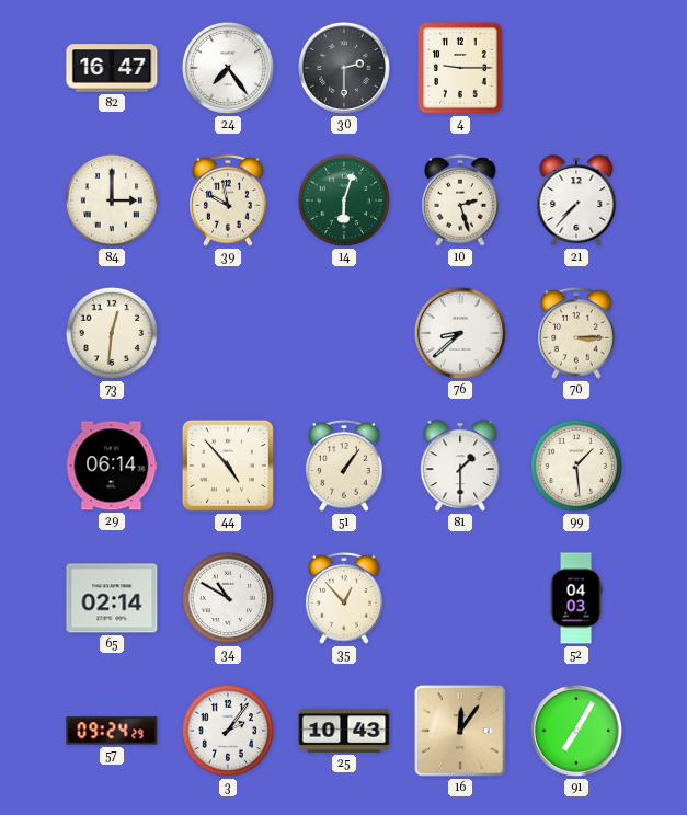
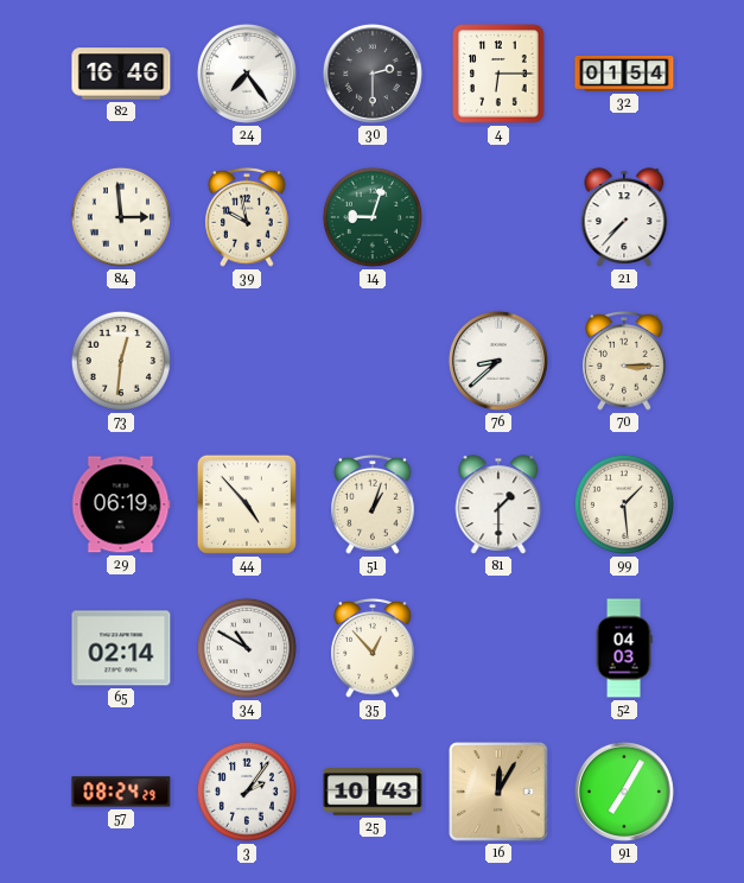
82: 16:47 -> 16:46
4: 9:15 -> 6:15
32: none -> 01:54
84: 3:00 -> 2:59
14: 6:03 -> 9:03
10: 2:27 -> none
29: 06:14 -> 06:19
51: 1:06 -> 1:03
57: 09:24 -> 08:24
16: 12:06 -> 12:05
